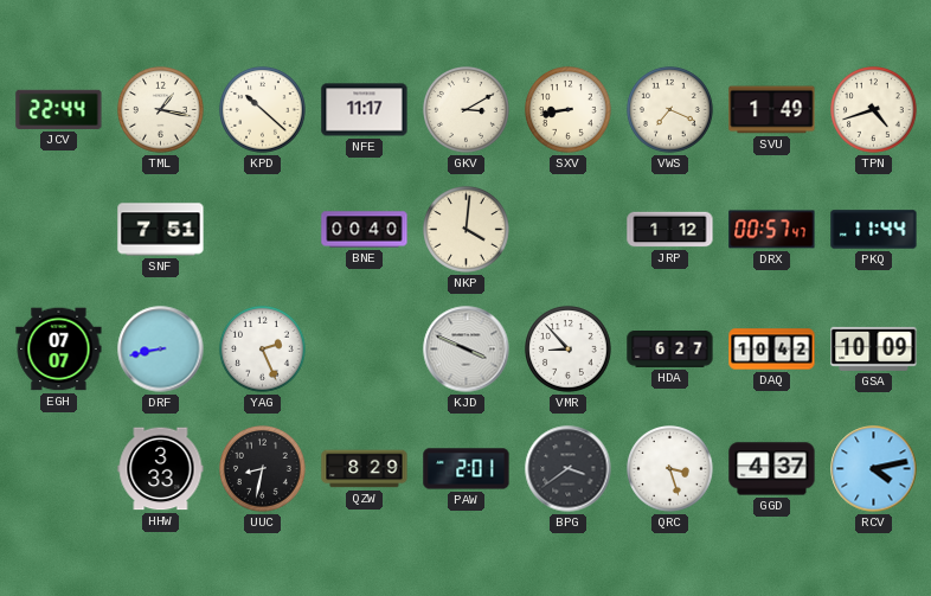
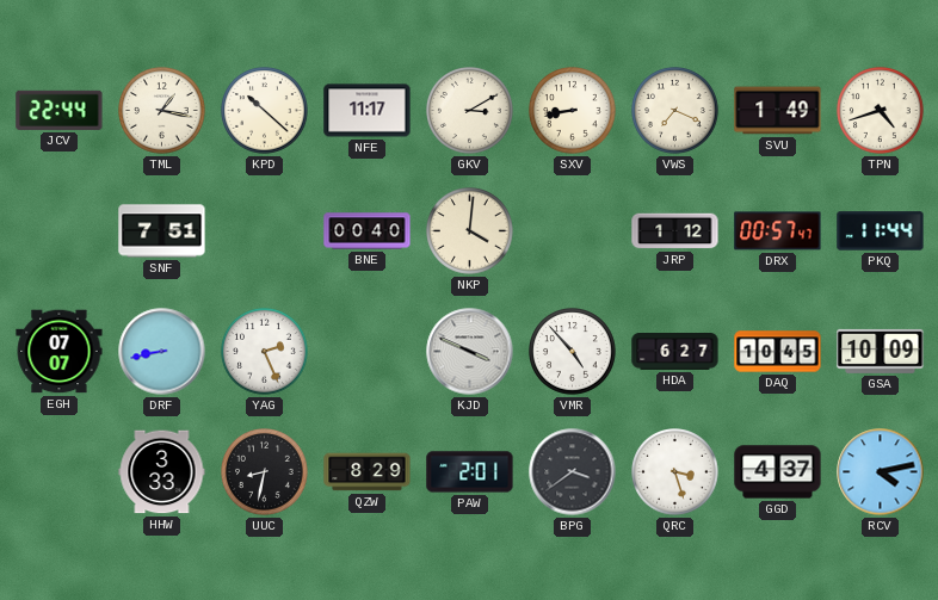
VMR: 8:53 -> 4:53
DAQ: 10:42 -> 10:45
